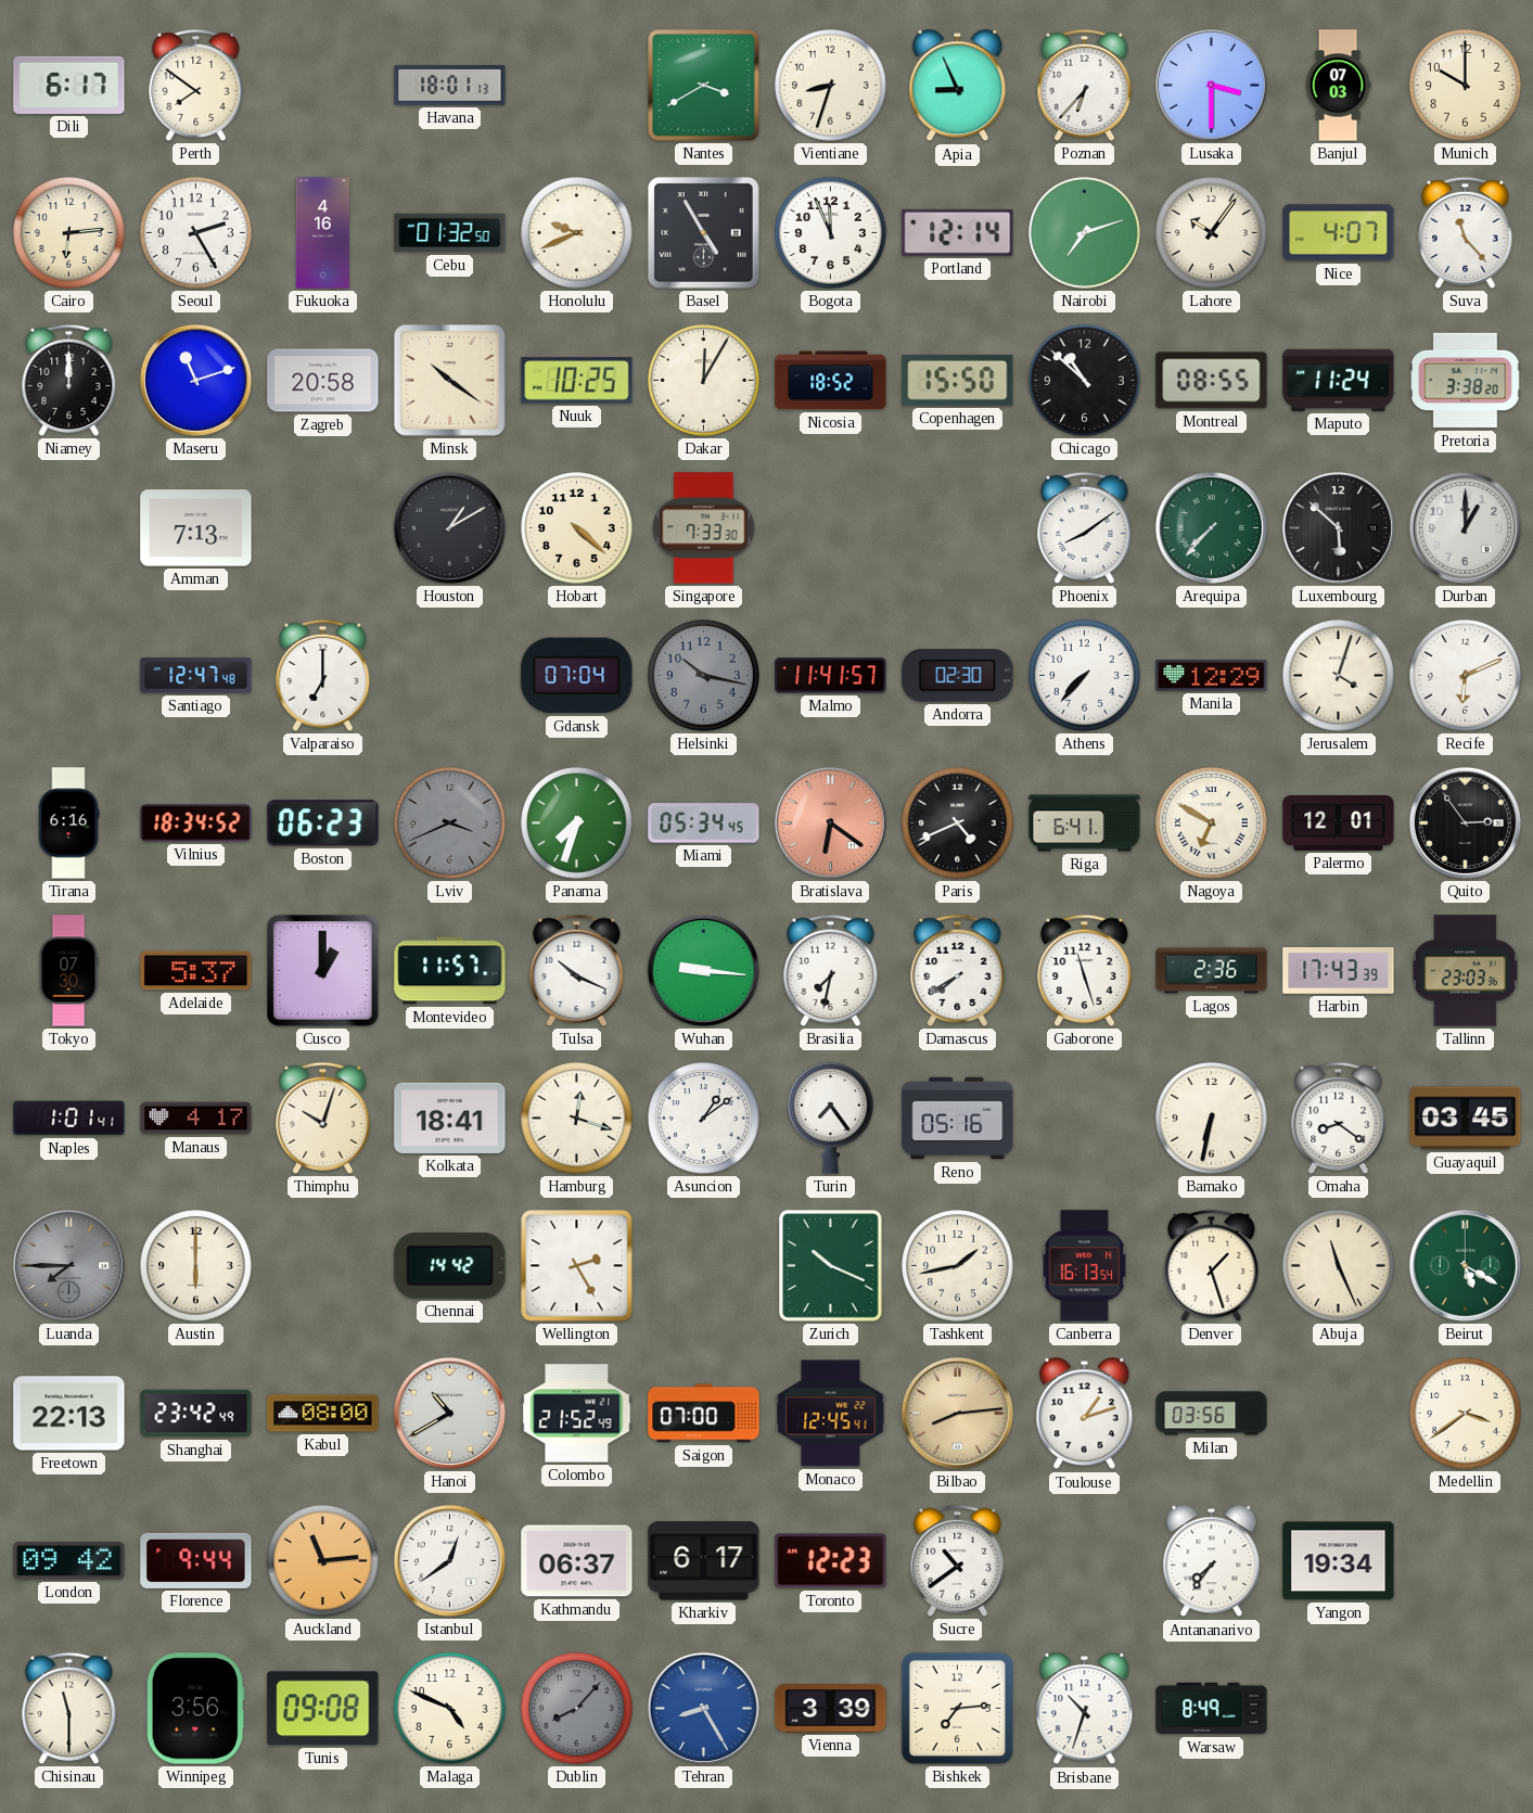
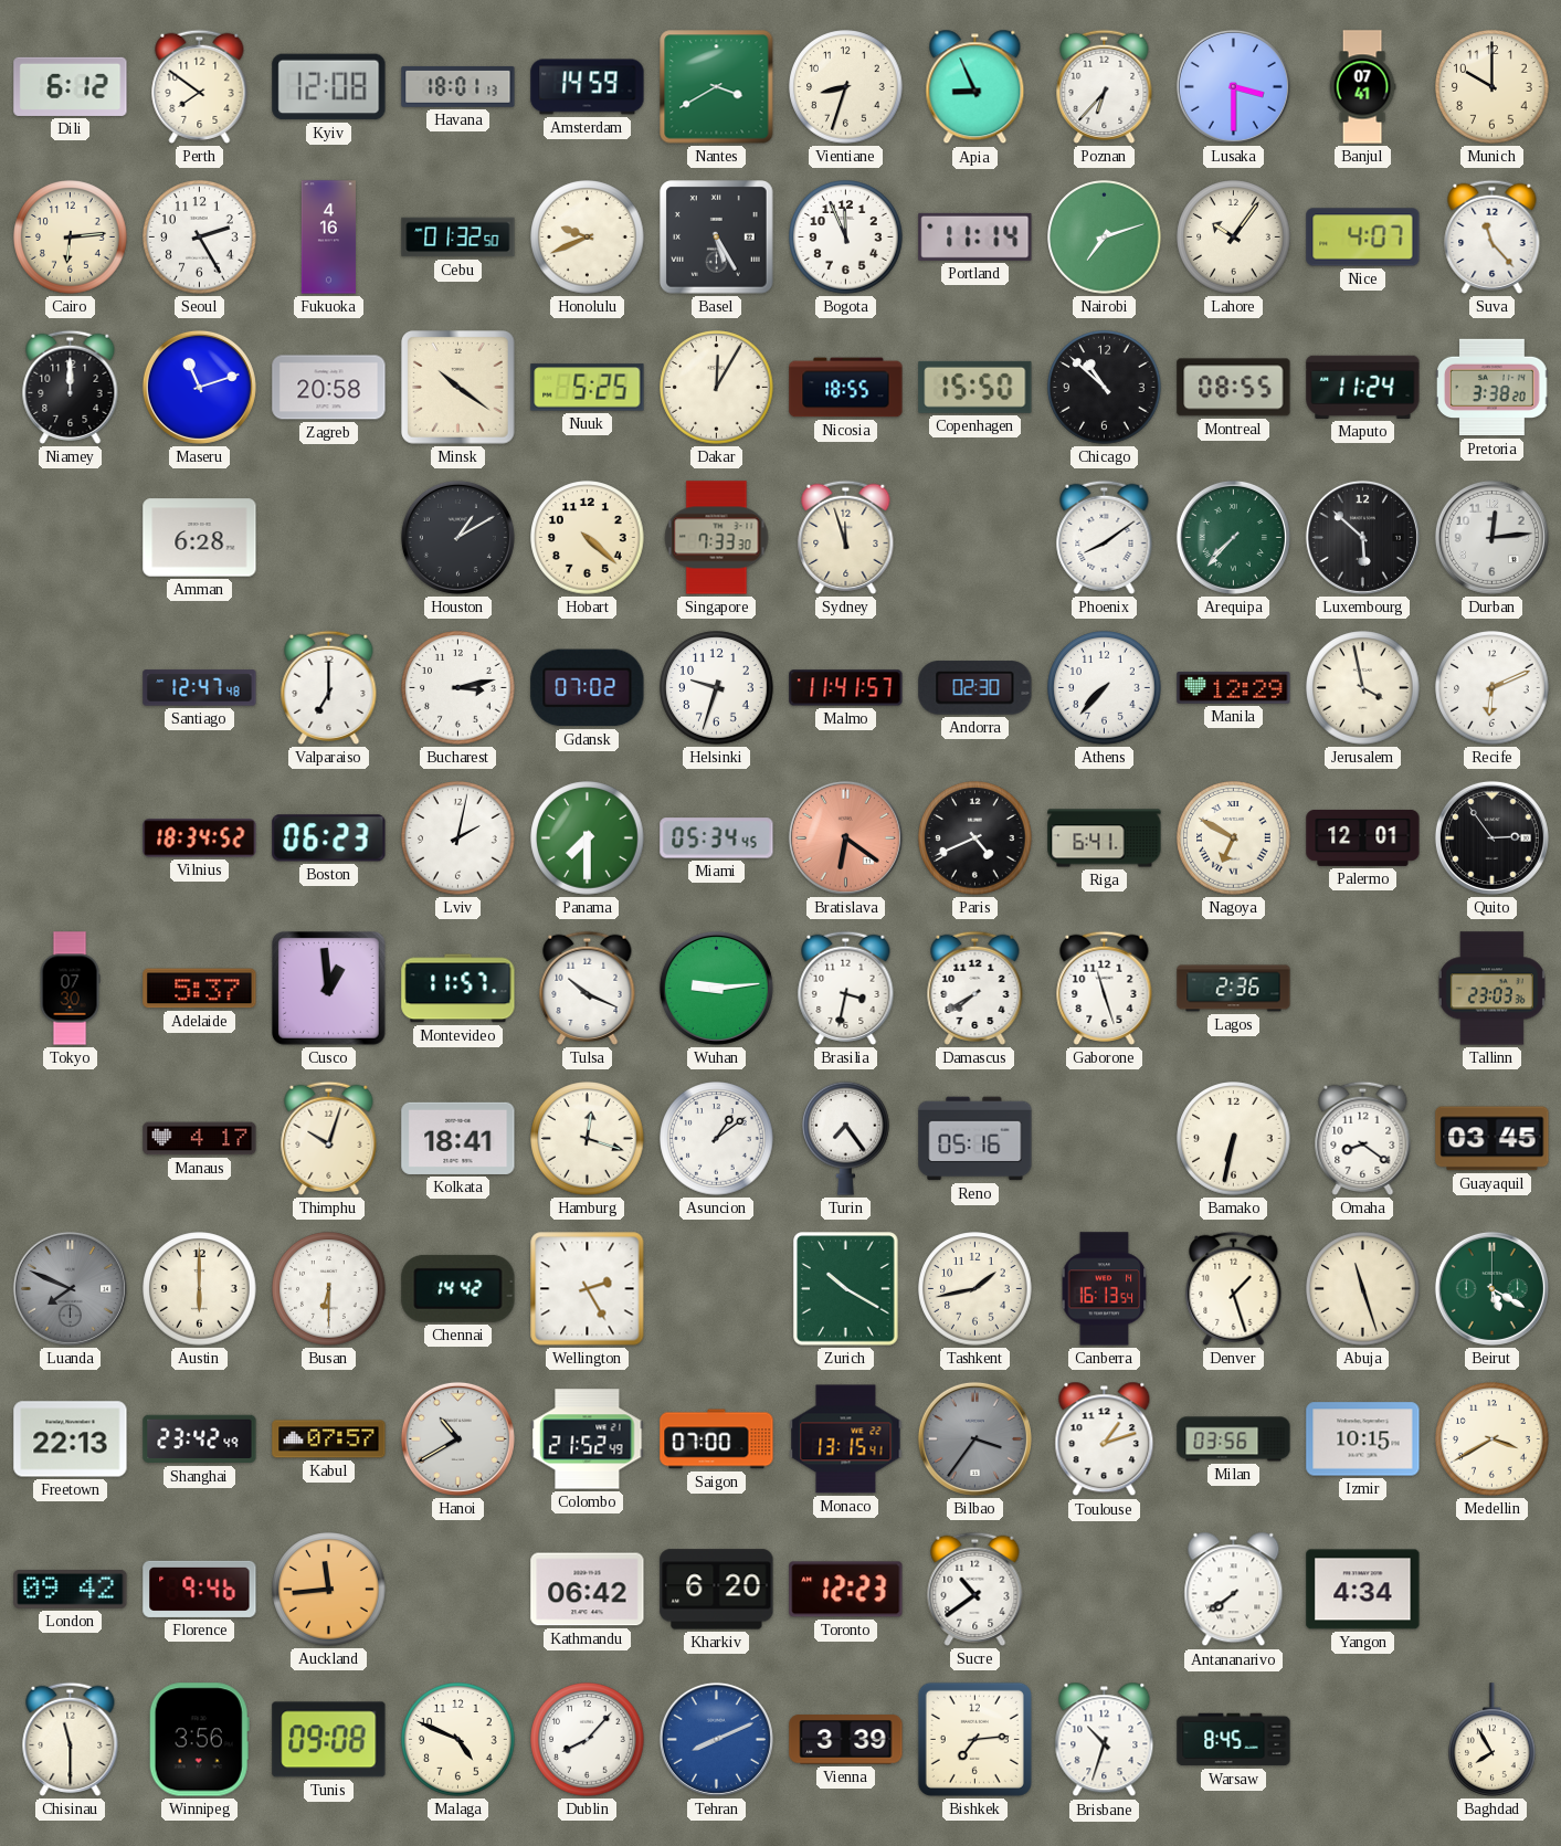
Dili: 6:17 -> 6:12
Kyiv: none -> 12:08
Amsterdam: none -> 14:59
Banjul: 07:03 -> 07:41
Basel: 4:55 -> 5:25
Portland: 12:14 -> 11:14
Nuuk: 10:25 -> 5:25
Nicosia: 18:52 -> 18:55
Amman: 7:13 -> 6:28
Sydney: none -> 11:57
Durban: 1:00 -> 12:14
Bucharest: none -> 3:13
Gdansk: 07:04 -> 07:02
Helsinki: 10:17 -> 9:33
Helsinki dial: grey -> white
Jerusalem: 4:03 -> 3:58
Tirana: 6:16 -> none
Lviv: 3:41 -> 2:02
Lviv dial: grey -> white
Panama: 7:33 -> 7:30
Cusco: 1:00 -> 12:59
Wuhan: 9:16 -> 9:14
Brasilia: 7:32 -> 3:32
Harbin: 17:43 -> none
Naples: 1:01 -> none
Luanda: 7:45 -> 7:49
Busan: none -> 6:30
Zurich: 10:19 -> 10:20
Abuja: 11:26 -> 11:27
Kabul: 08:00 -> 07:57
Monaco: 12:45 -> 13:15
Bilbao: 8:14 -> 3:36
Bilbao dial: champagne -> grey
Izmir: none -> 10:15
Medellin: 3:39 -> 3:40
Florence: 9:44 -> 9:46
Auckland: 11:14 -> 11:44
Istanbul: 12:39 -> none
Kathmandu: 06:37 -> 06:42
Kharkiv: 6:17 -> 6:20
Antananarivo: 7:36 -> 7:39
Yangon: 19:34 -> 4:34
Dublin dial: grey -> white
Tehran: 8:25 -> 8:11
Warsaw: 8:49 -> 8:45
Baghdad: none -> 7:55
